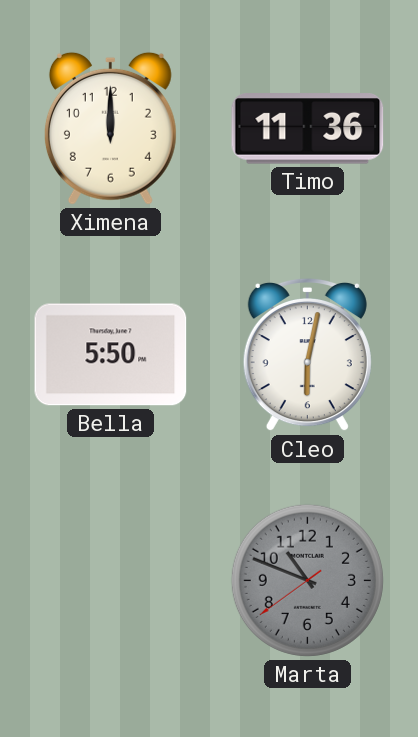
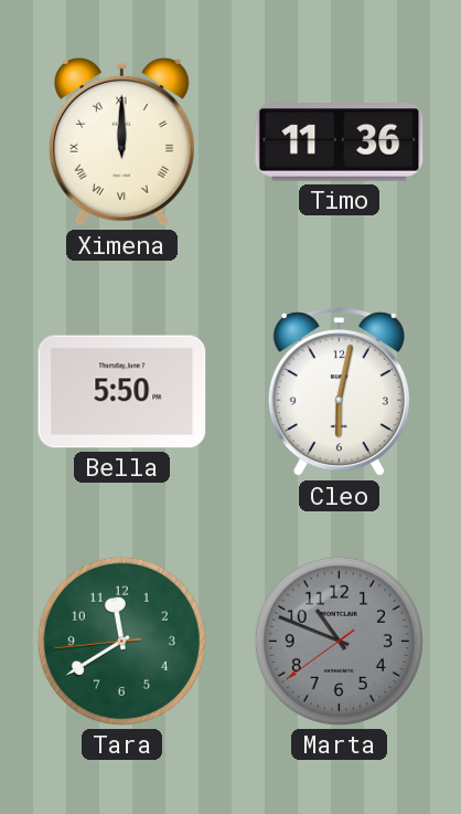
Ximena numerals: Arabic -> Roman
Tara: none -> 11:39
